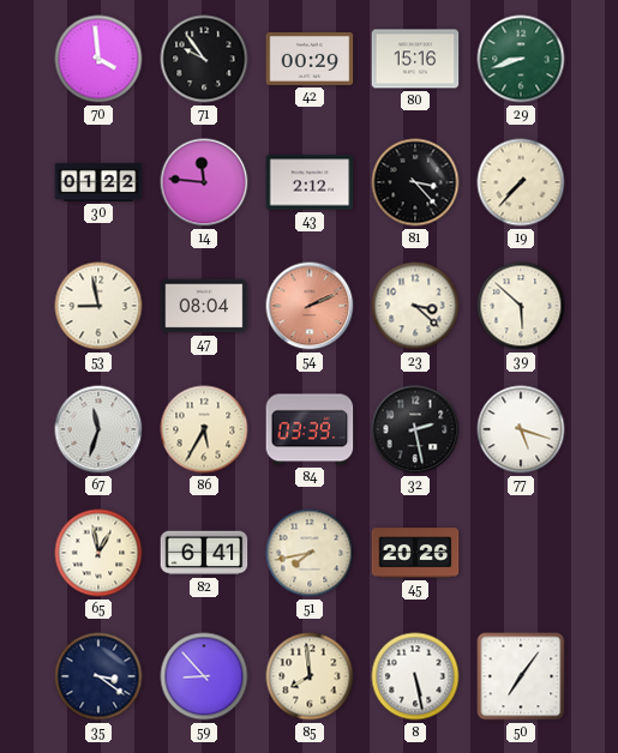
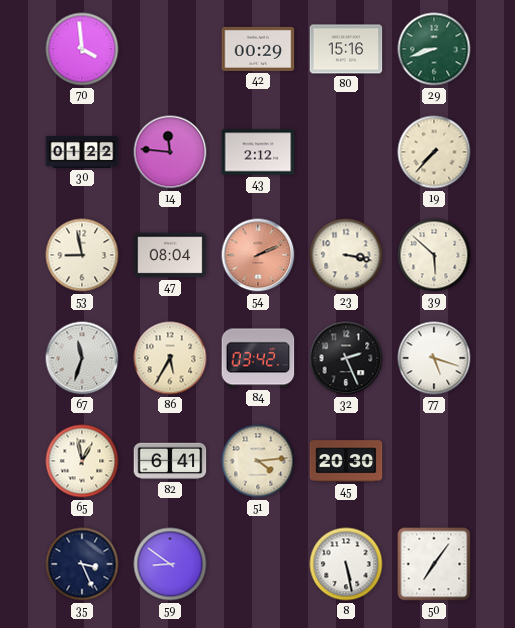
71: 9:54 -> none
81: 3:23 -> none
23: 3:22 -> 3:17
84: 03:39 -> 03:42
32: 2:28 -> 2:26
51: 7:43 -> 4:14
45: 20:26 -> 20:30
35: 3:21 -> 3:26
59: 8:53 -> 8:51
85: 7:59 -> none
